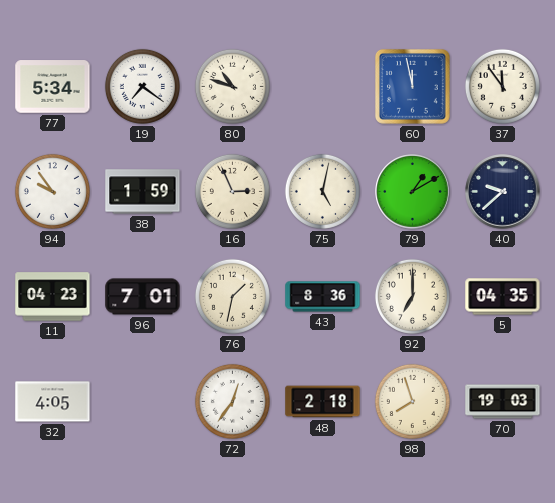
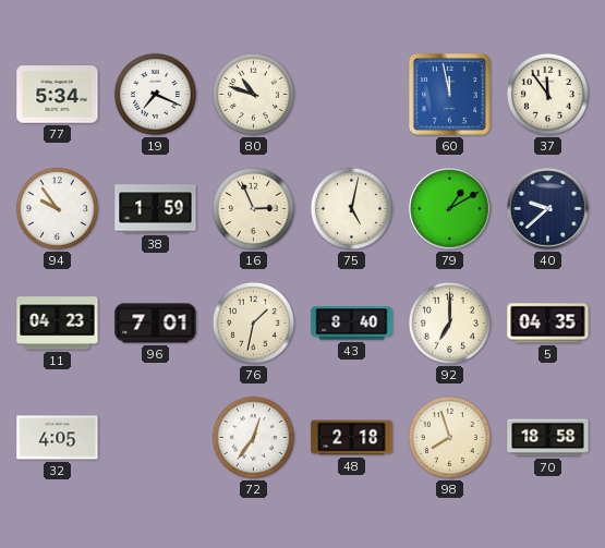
19: 7:21 -> 7:19
43: 8:36 -> 8:40
70: 19:03 -> 18:58
